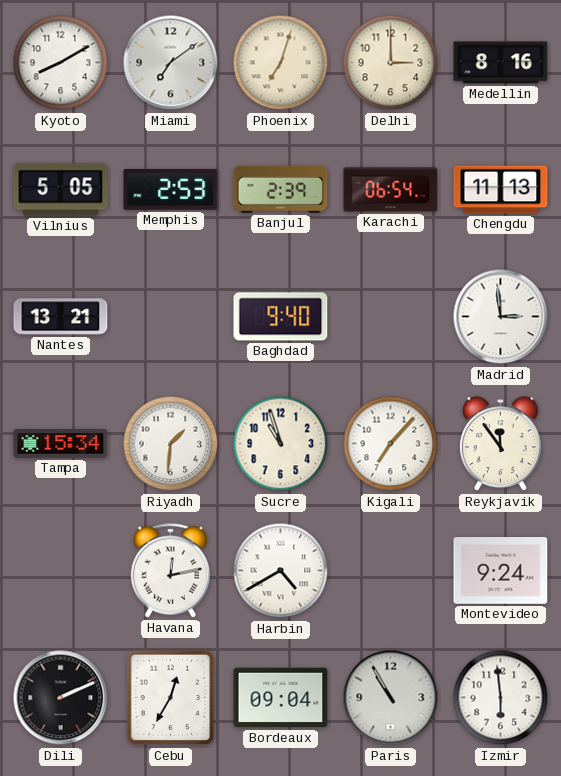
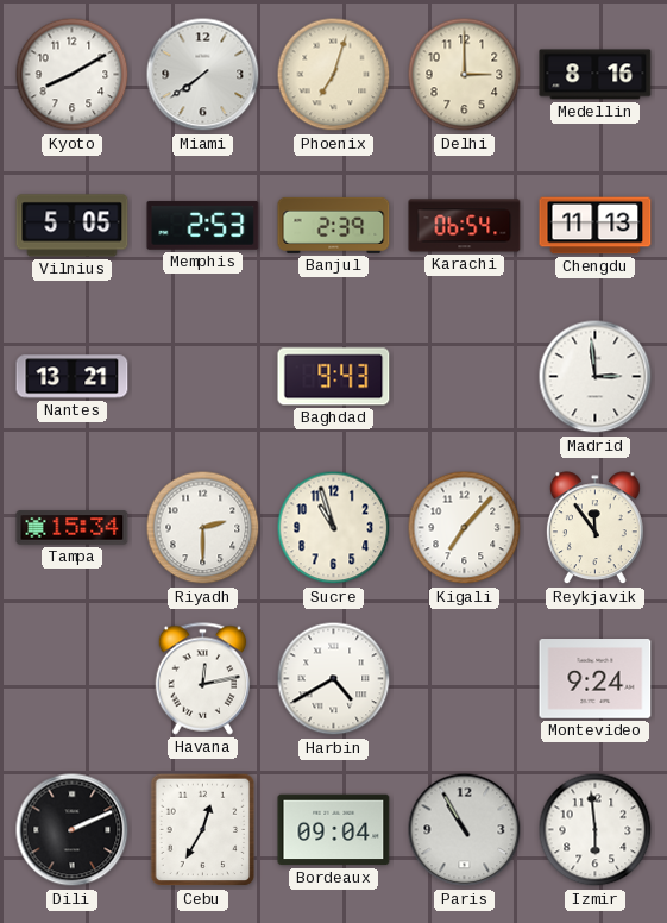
Miami: 7:09 -> 7:39
Baghdad: 9:40 -> 9:43
Riyadh: 1:31 -> 2:30
